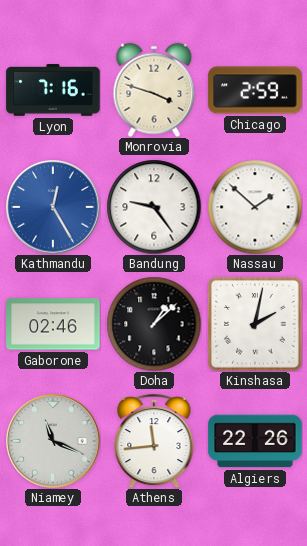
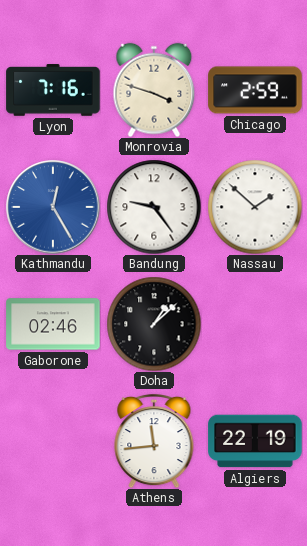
Kinshasa: 2:02 -> none
Niamey: 11:19 -> none
Algiers: 22:26 -> 22:19
